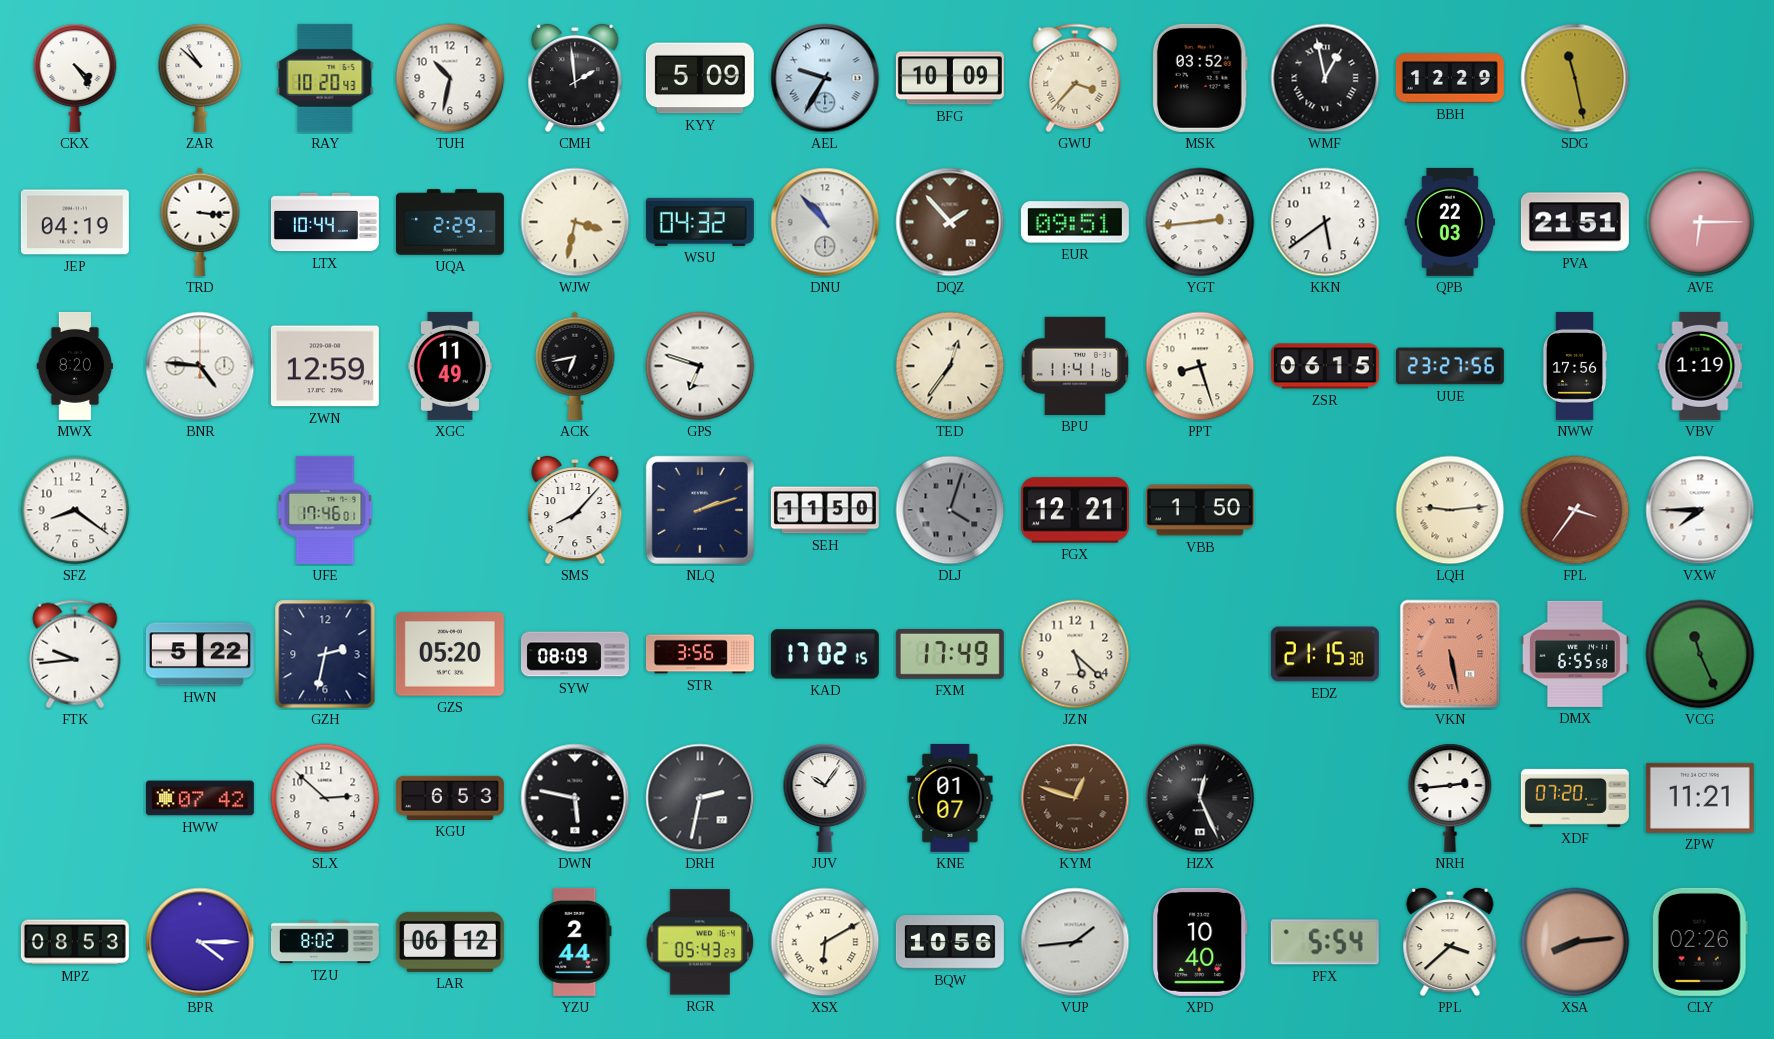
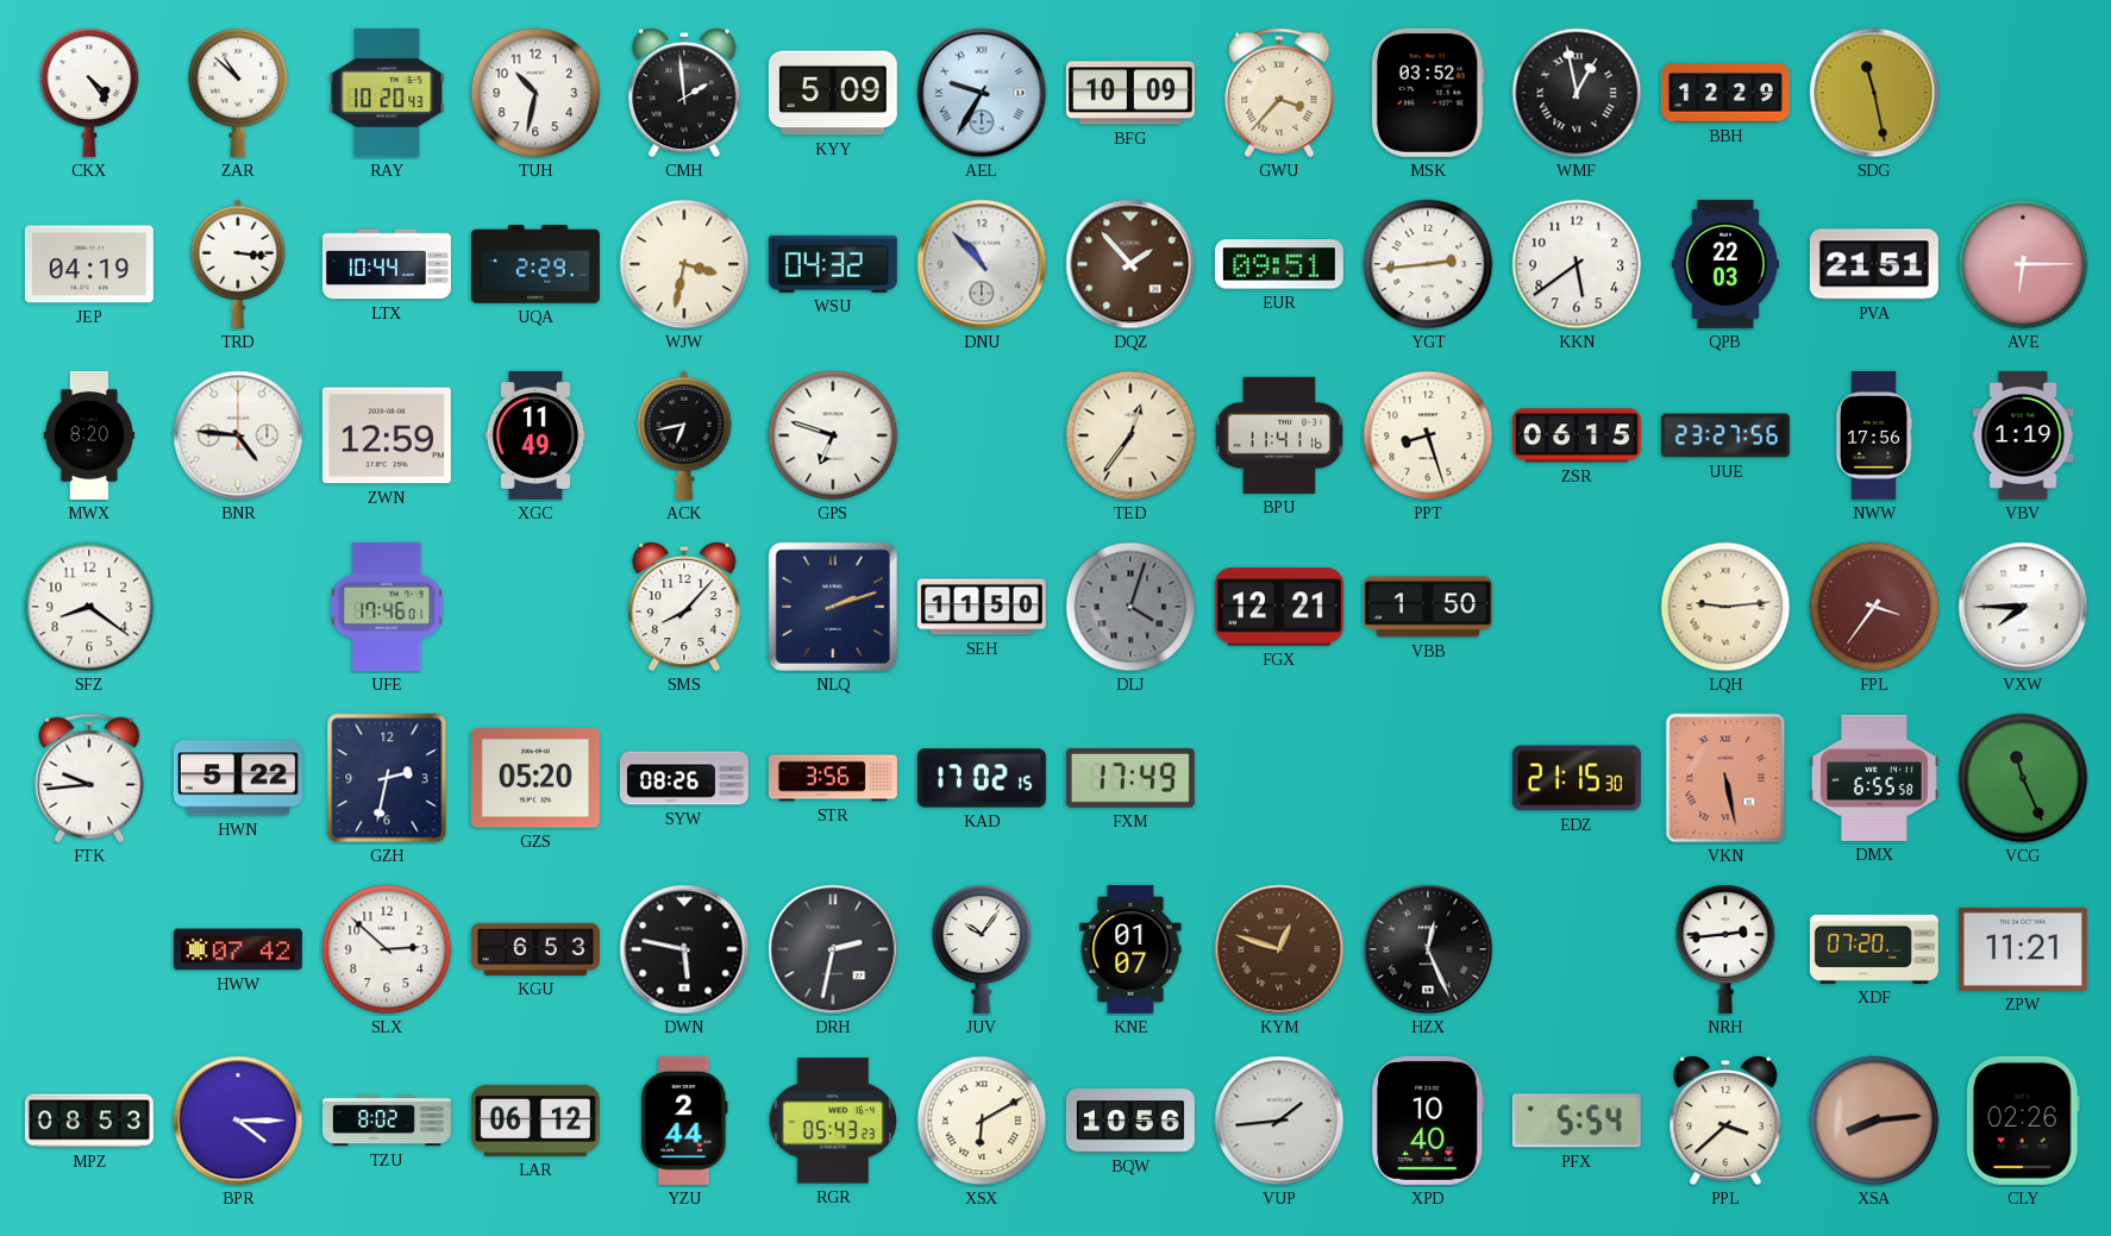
SYW: 08:09 -> 08:26
JZN: 5:22 -> none
